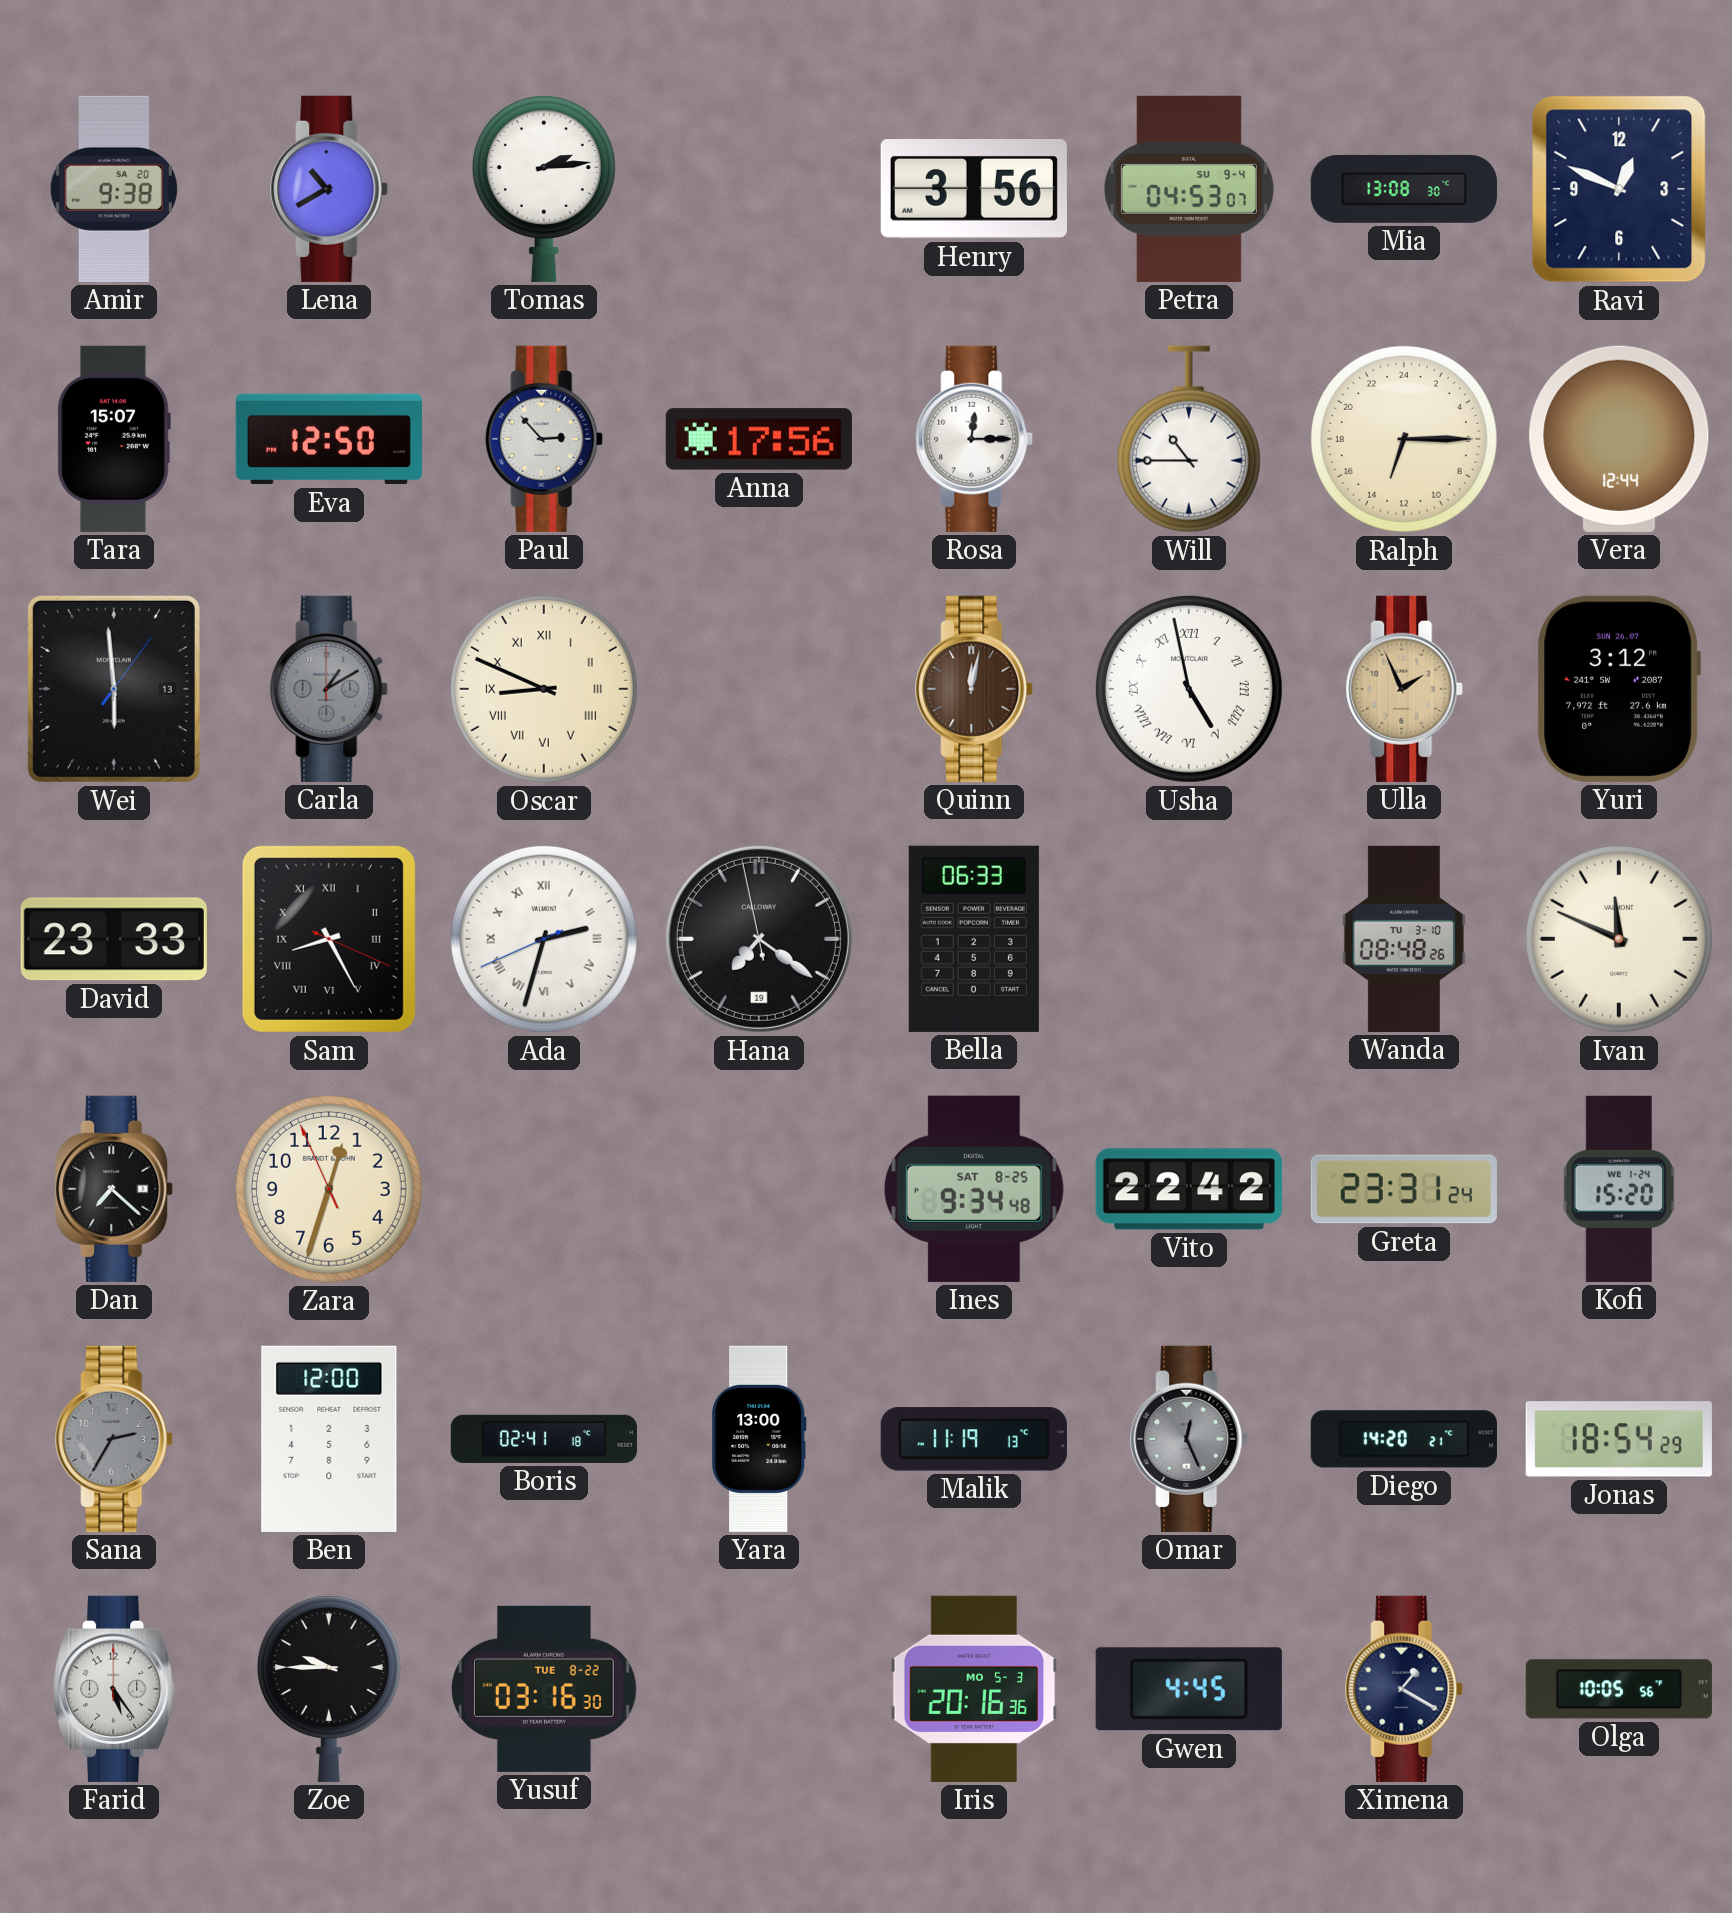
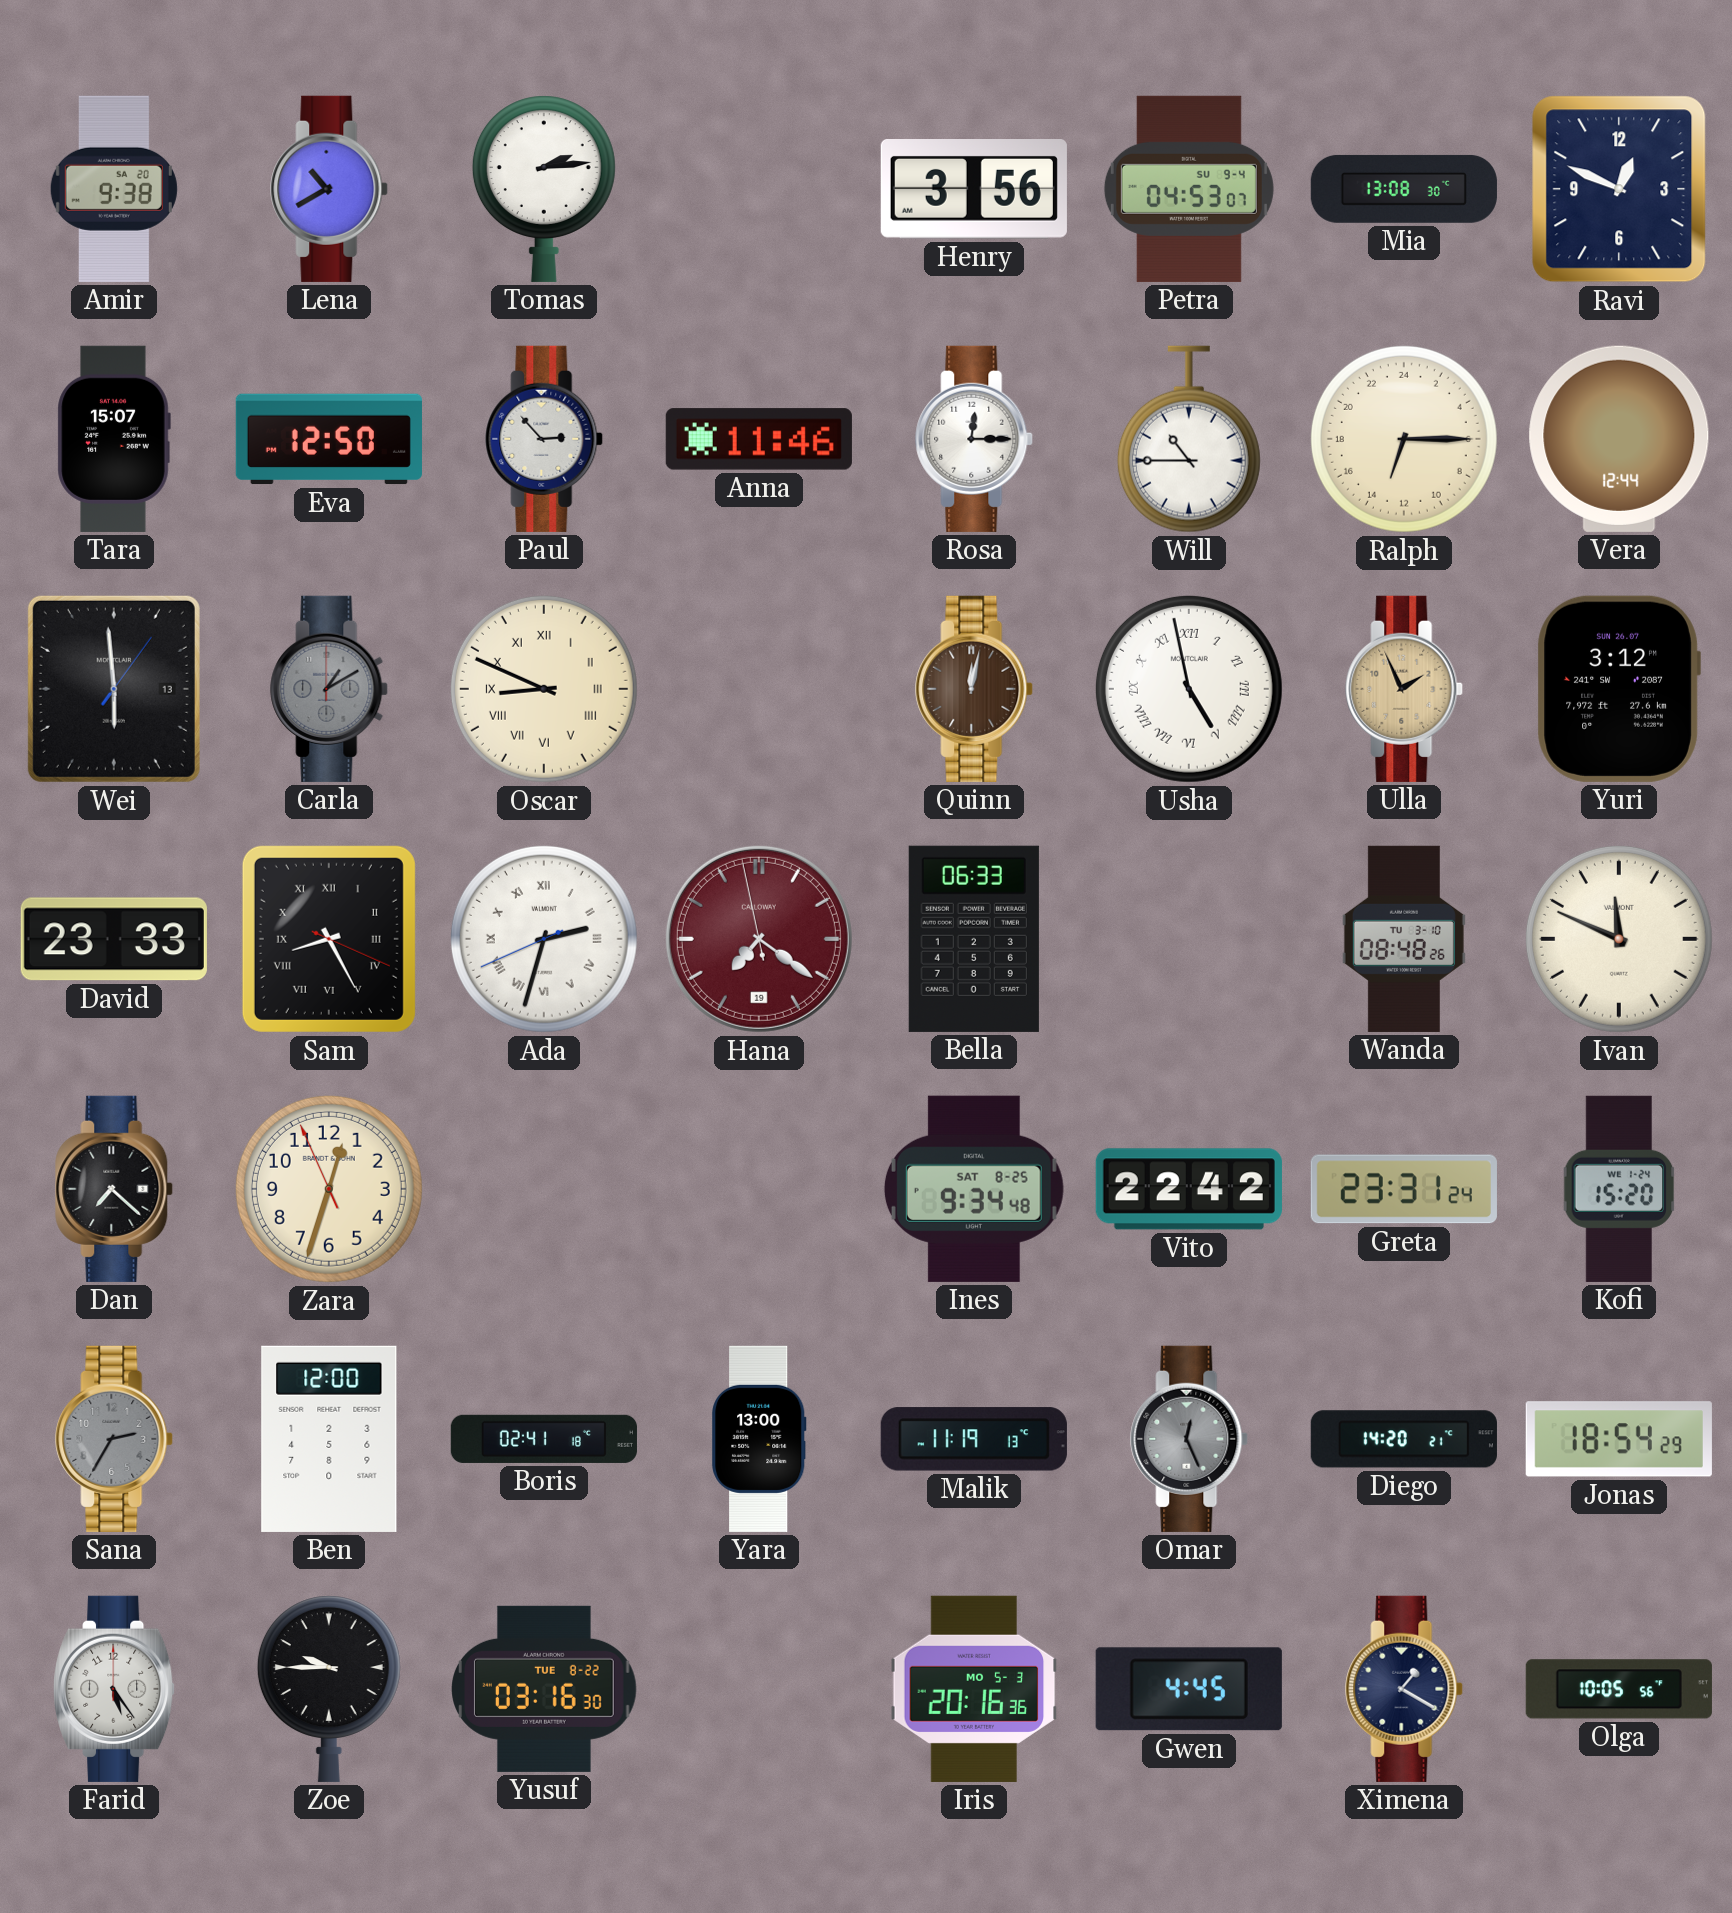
Anna: 17:56 -> 11:46
Hana dial: black -> burgundy
